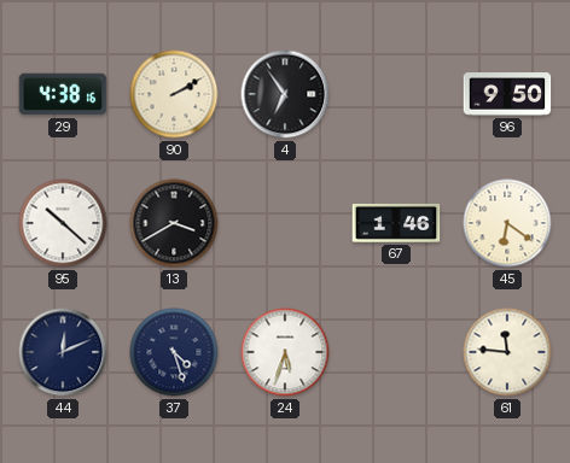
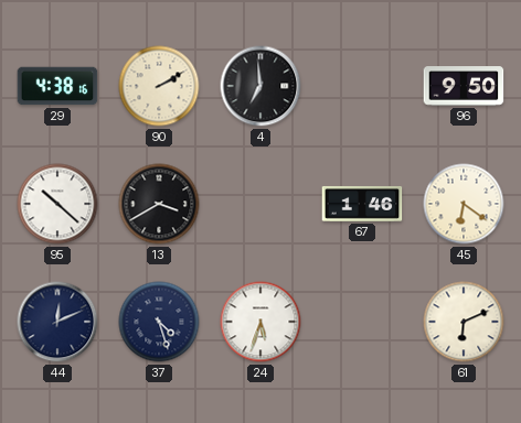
4: 6:54 -> 6:59
61: 11:46 -> 6:11
